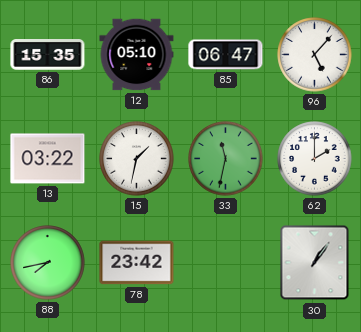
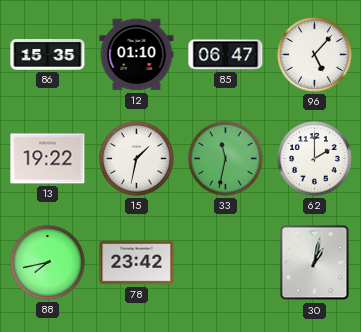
12: 05:10 -> 01:10
13: 03:22 -> 19:22
30: 1:06 -> 1:02
